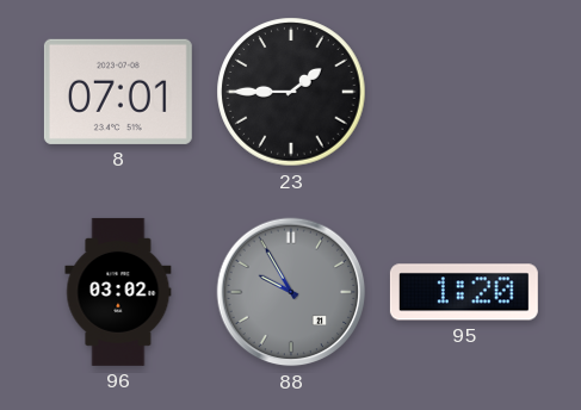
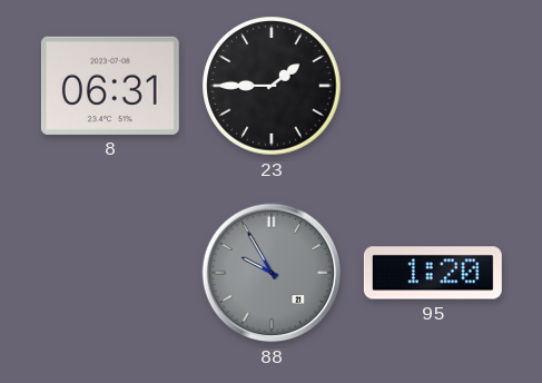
8: 07:01 -> 06:31
96: 03:02 -> none
